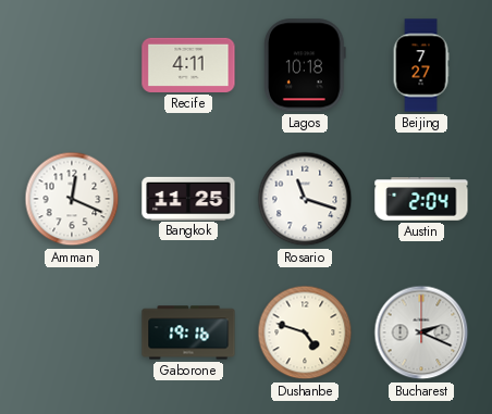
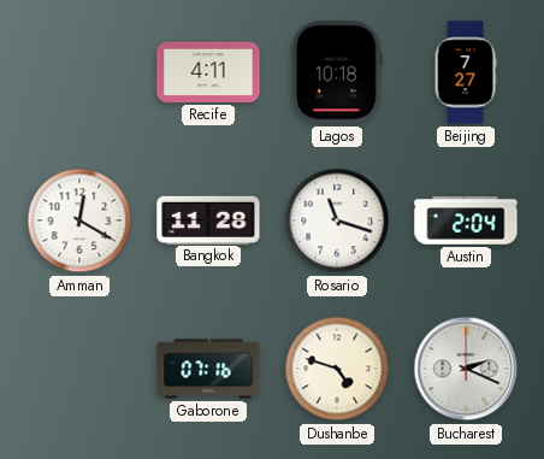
Amman: 12:19 -> 12:20
Bangkok: 11:25 -> 11:28
Gaborone: 19:16 -> 07:16
